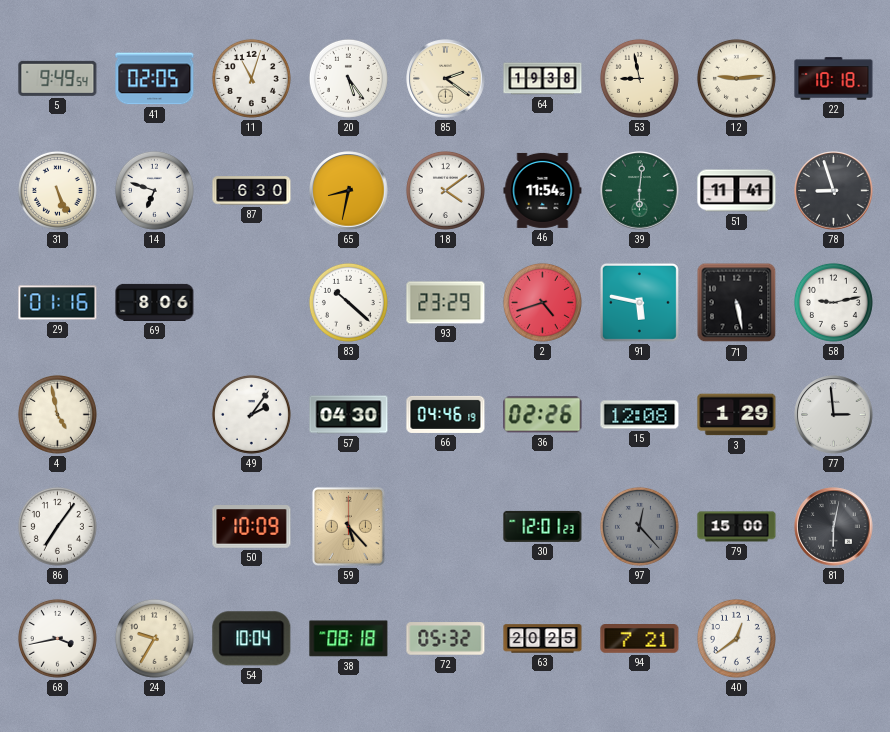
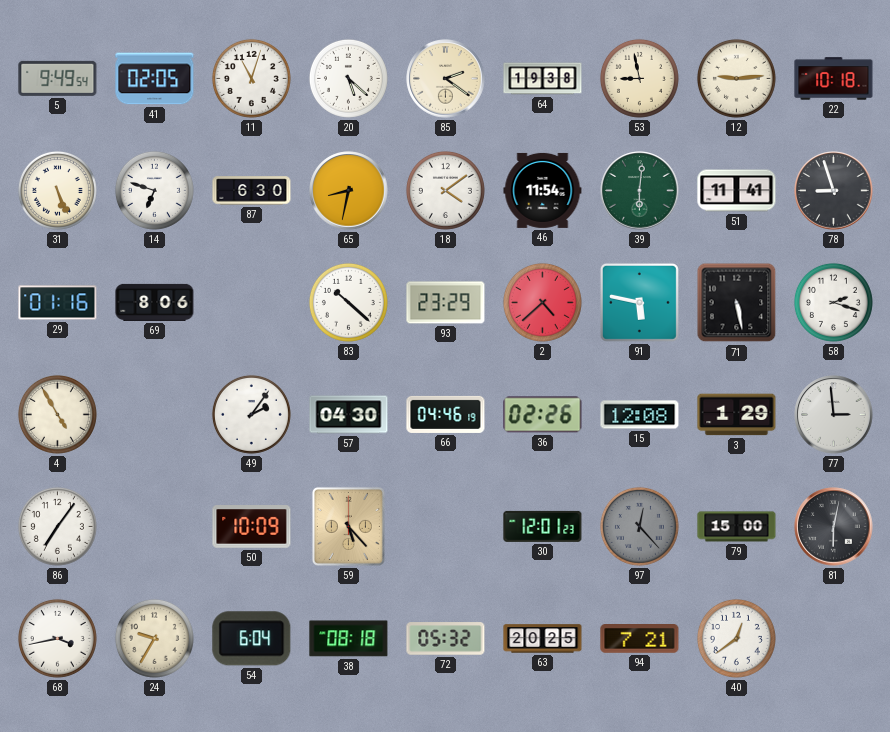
20: 5:24 -> 5:22
2: 4:42 -> 4:38
58: 9:13 -> 2:18
4: 4:58 -> 4:55
54: 10:04 -> 6:04
